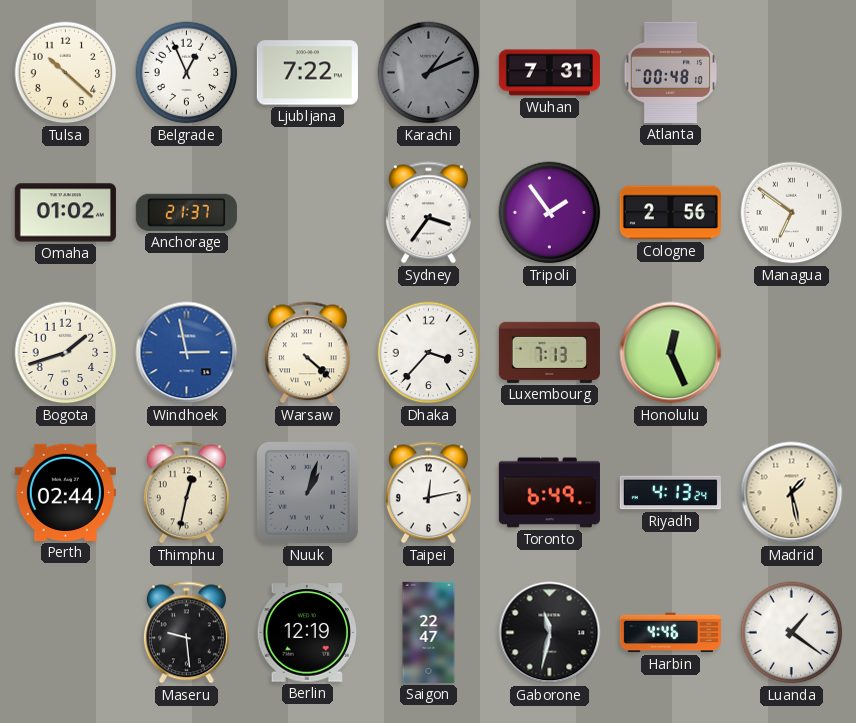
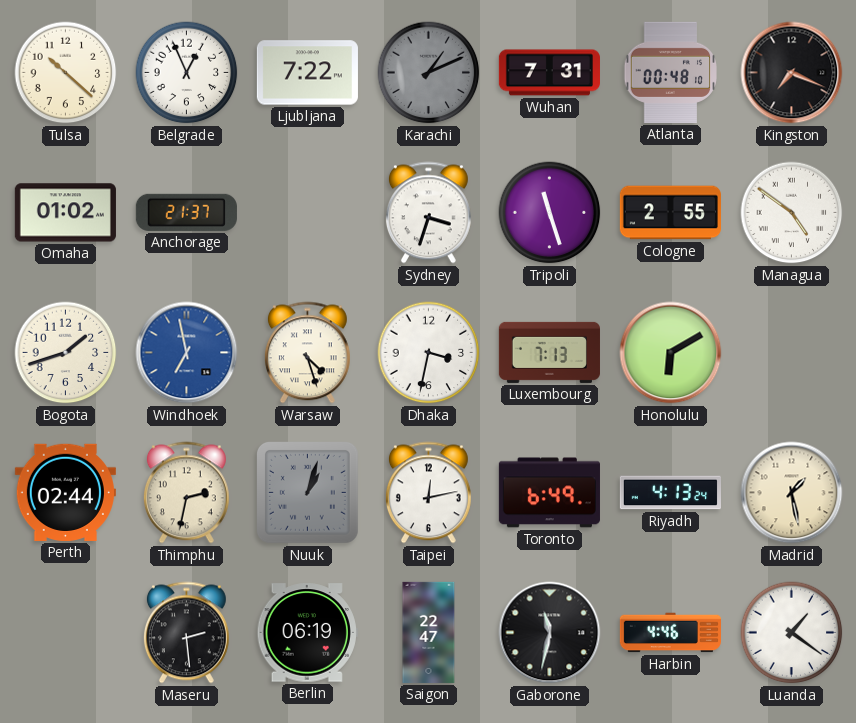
Kingston: none -> 7:19
Sydney: 3:36 -> 3:33
Tripoli: 1:54 -> 11:27
Cologne: 2:56 -> 2:55
Managua: 6:51 -> 4:51
Windhoek: 2:58 -> 6:58
Warsaw: 4:22 -> 4:27
Dhaka: 3:37 -> 3:32
Honolulu: 12:26 -> 6:10
Thimphu: 12:32 -> 2:32
Maseru: 9:29 -> 2:29
Berlin: 12:19 -> 06:19
